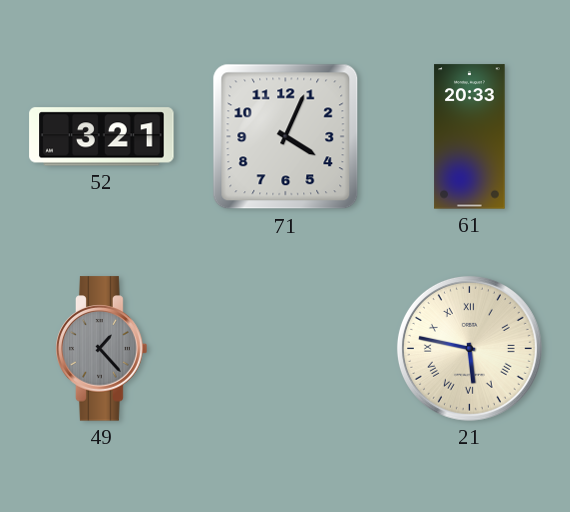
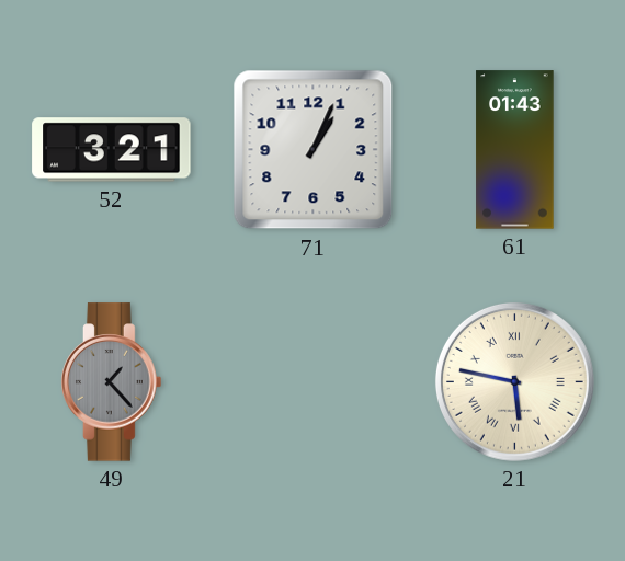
71: 4:04 -> 1:04
61: 20:33 -> 01:43
